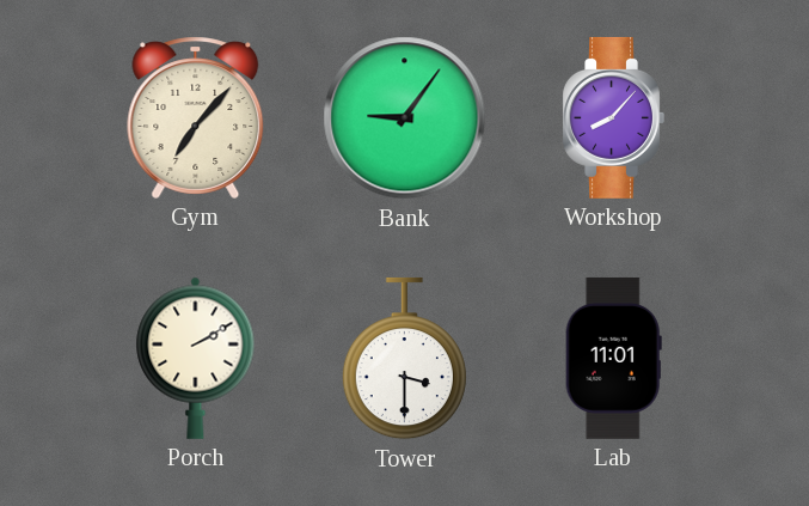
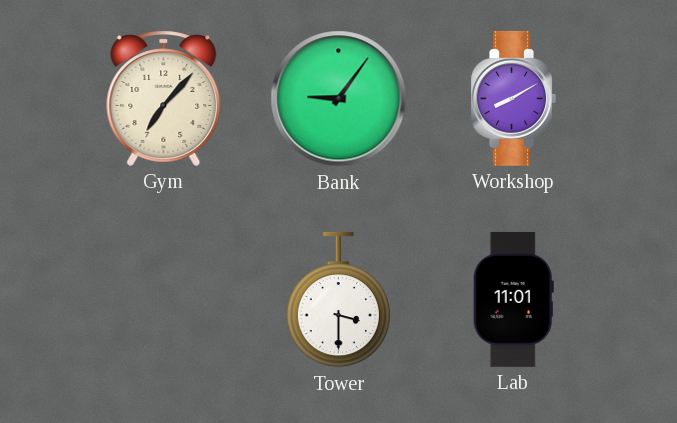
Workshop: 8:07 -> 8:10
Porch: 2:10 -> none
